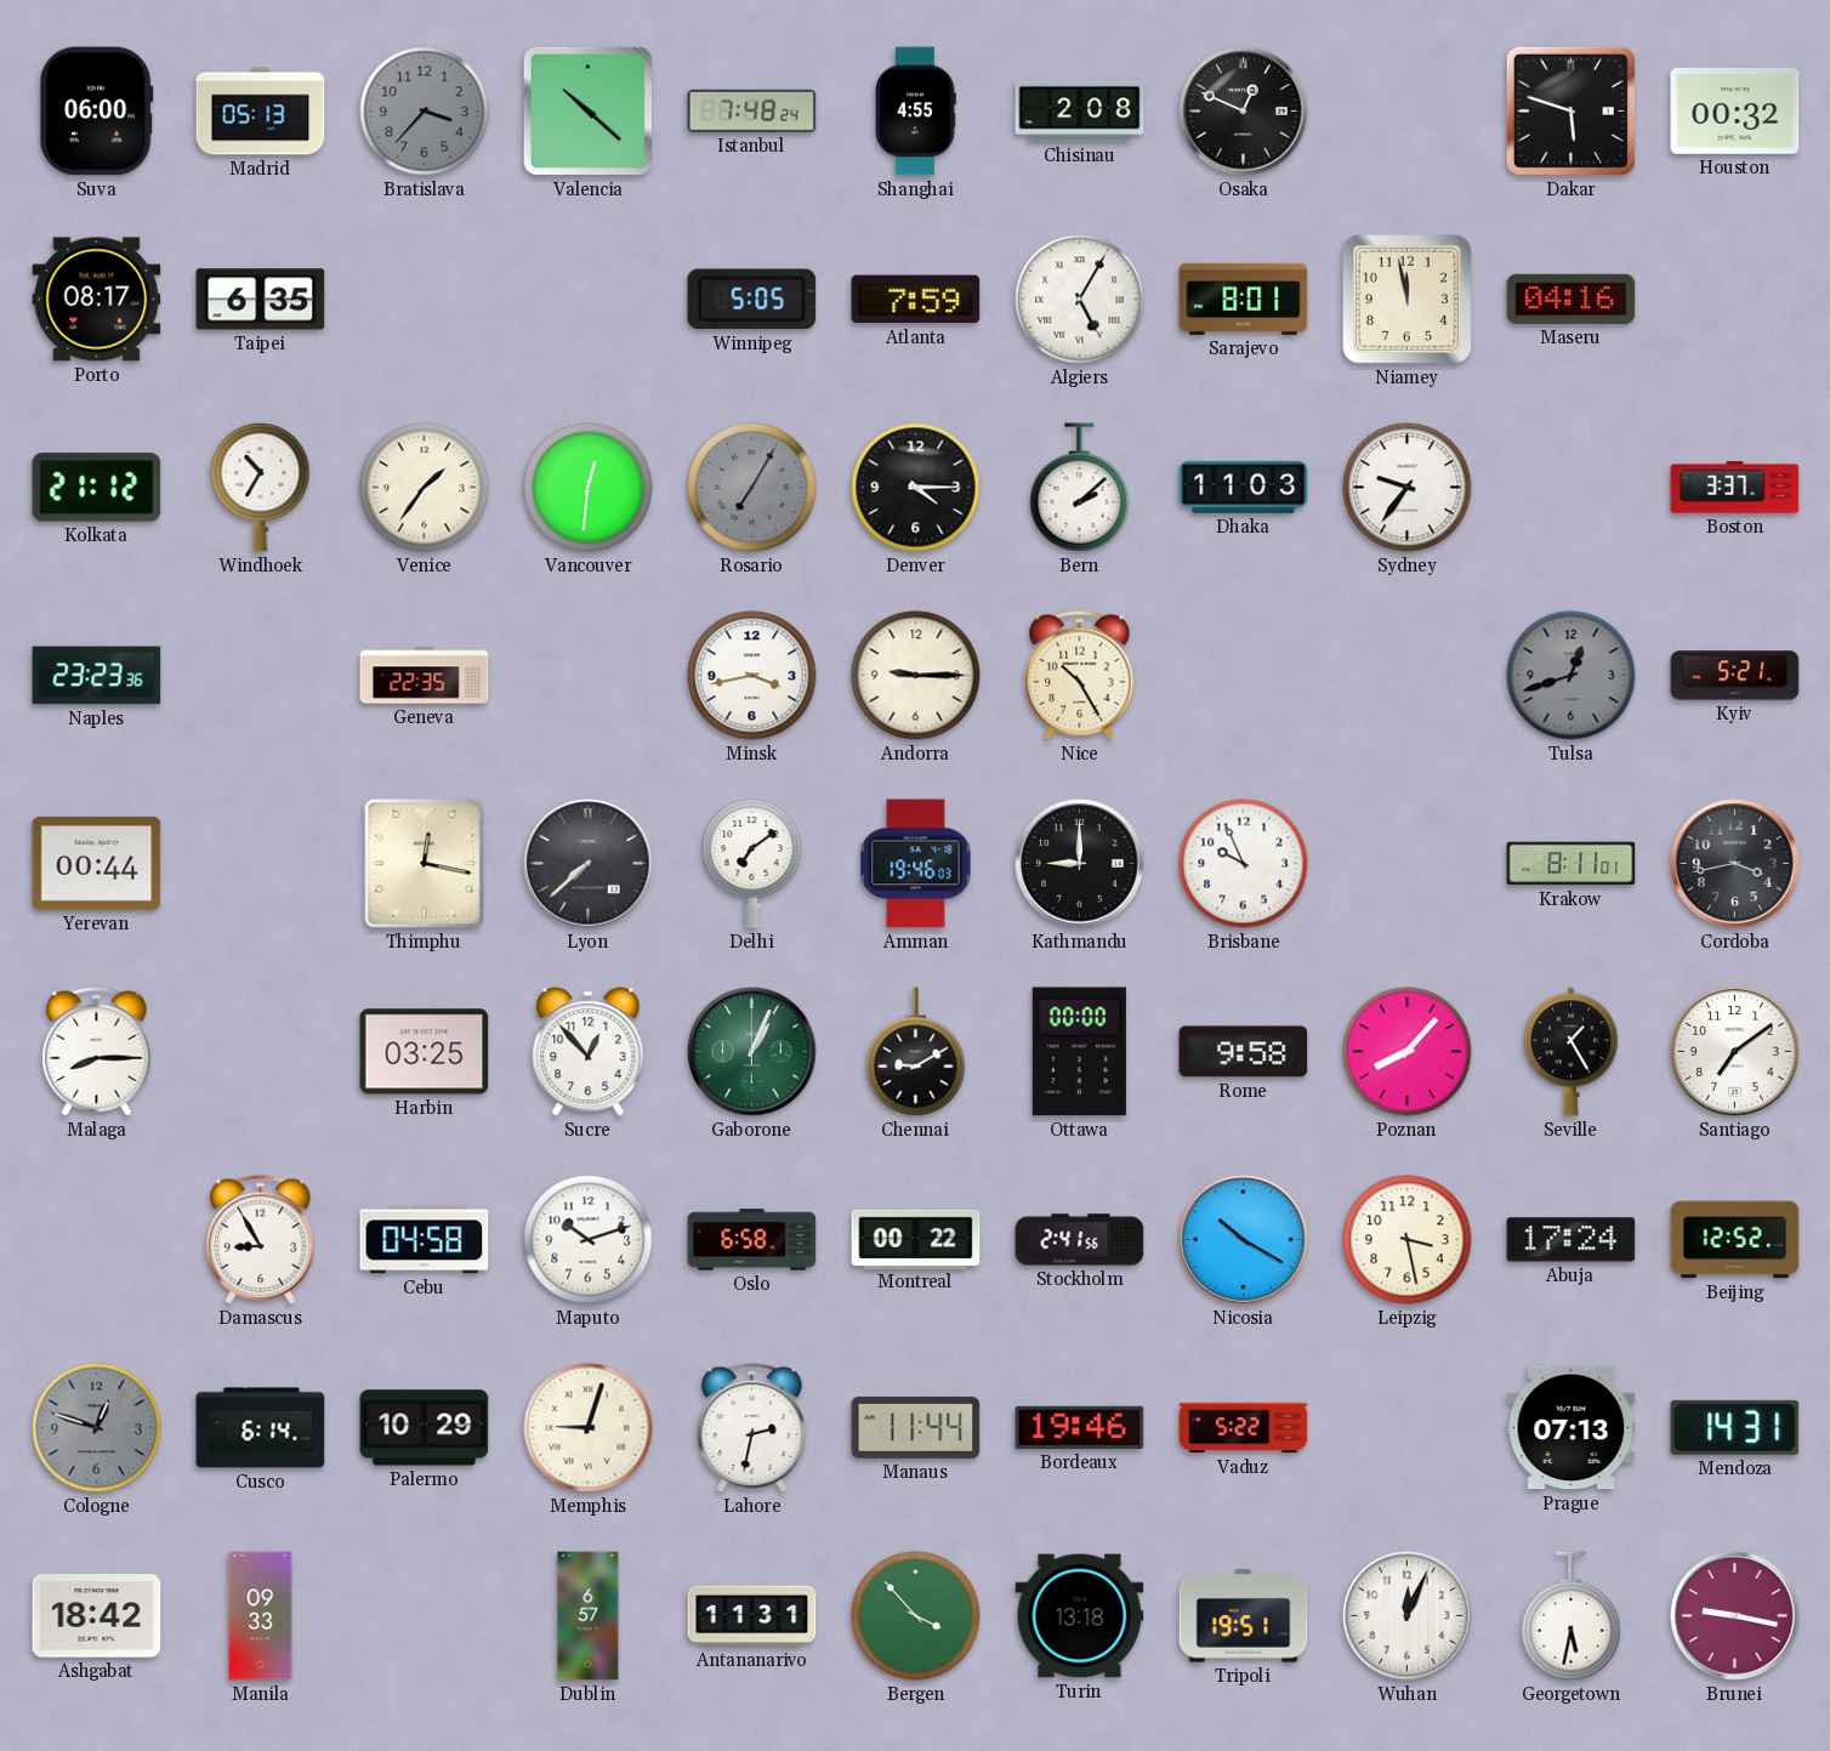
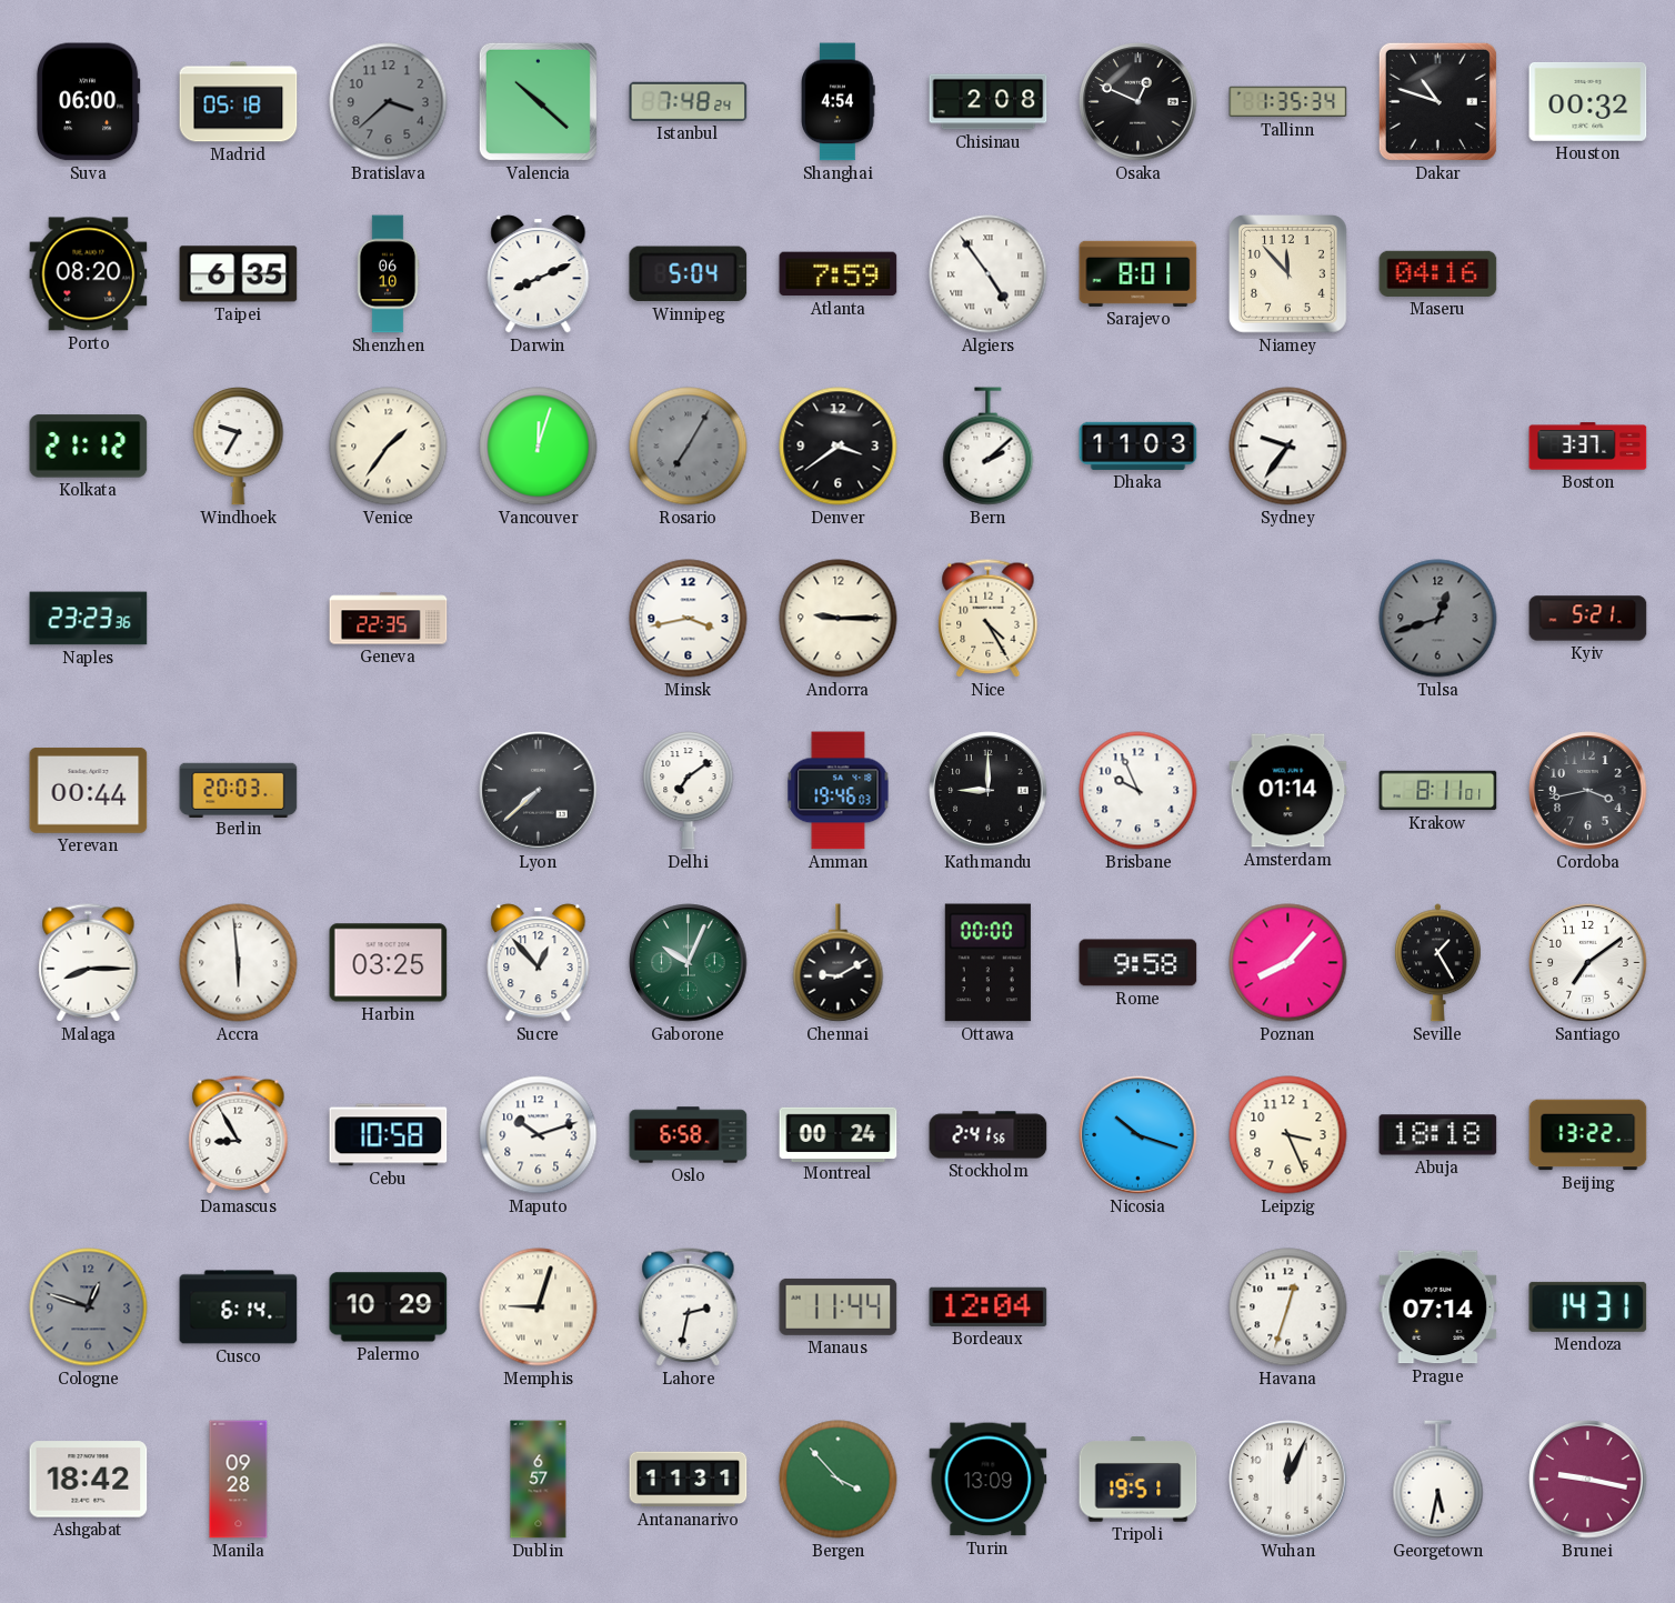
Madrid: 05:13 -> 05:18
Bratislava: 3:37 -> 3:38
Shanghai: 4:55 -> 4:54
Tallinn: none -> 1:35
Dakar: 5:48 -> 10:48
Porto: 08:17 -> 08:20
Shenzhen: none -> 06:10
Darwin: none -> 8:11
Winnipeg: 5:05 -> 5:04
Algiers: 5:05 -> 4:54
Niamey: 11:58 -> 11:53
Windhoek: 10:35 -> 9:35
Vancouver: 12:31 -> 12:03
Denver: 4:15 -> 3:39
Nice: 10:25 -> 4:25
Berlin: none -> 20:03
Thimphu: 12:17 -> none
Amsterdam: none -> 01:14
Accra: none -> 5:59
Gaborone: 1:04 -> 10:04
Cebu: 04:58 -> 10:58
Montreal: 00:22 -> 00:24
Nicosia: 10:20 -> 10:18
Leipzig: 3:28 -> 3:26
Abuja: 17:24 -> 18:18
Beijing: 12:52 -> 13:22
Bordeaux: 19:46 -> 12:04
Vaduz: 5:22 -> none
Havana: none -> 12:33
Prague: 07:13 -> 07:14
Manila: 09:33 -> 09:28
Turin: 13:18 -> 13:09
